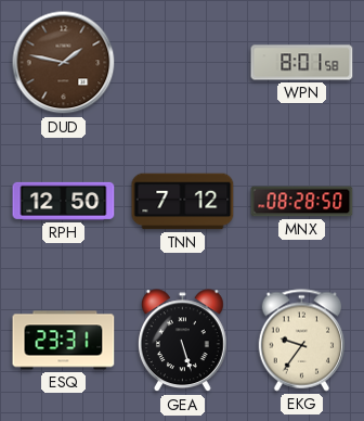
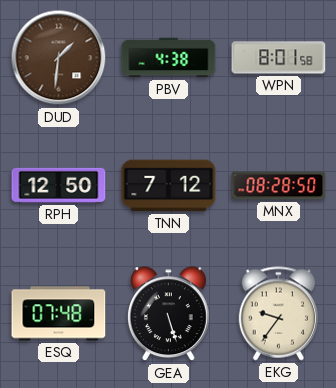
DUD: 1:47 -> 1:31
PBV: none -> 4:38
ESQ: 23:31 -> 07:48
